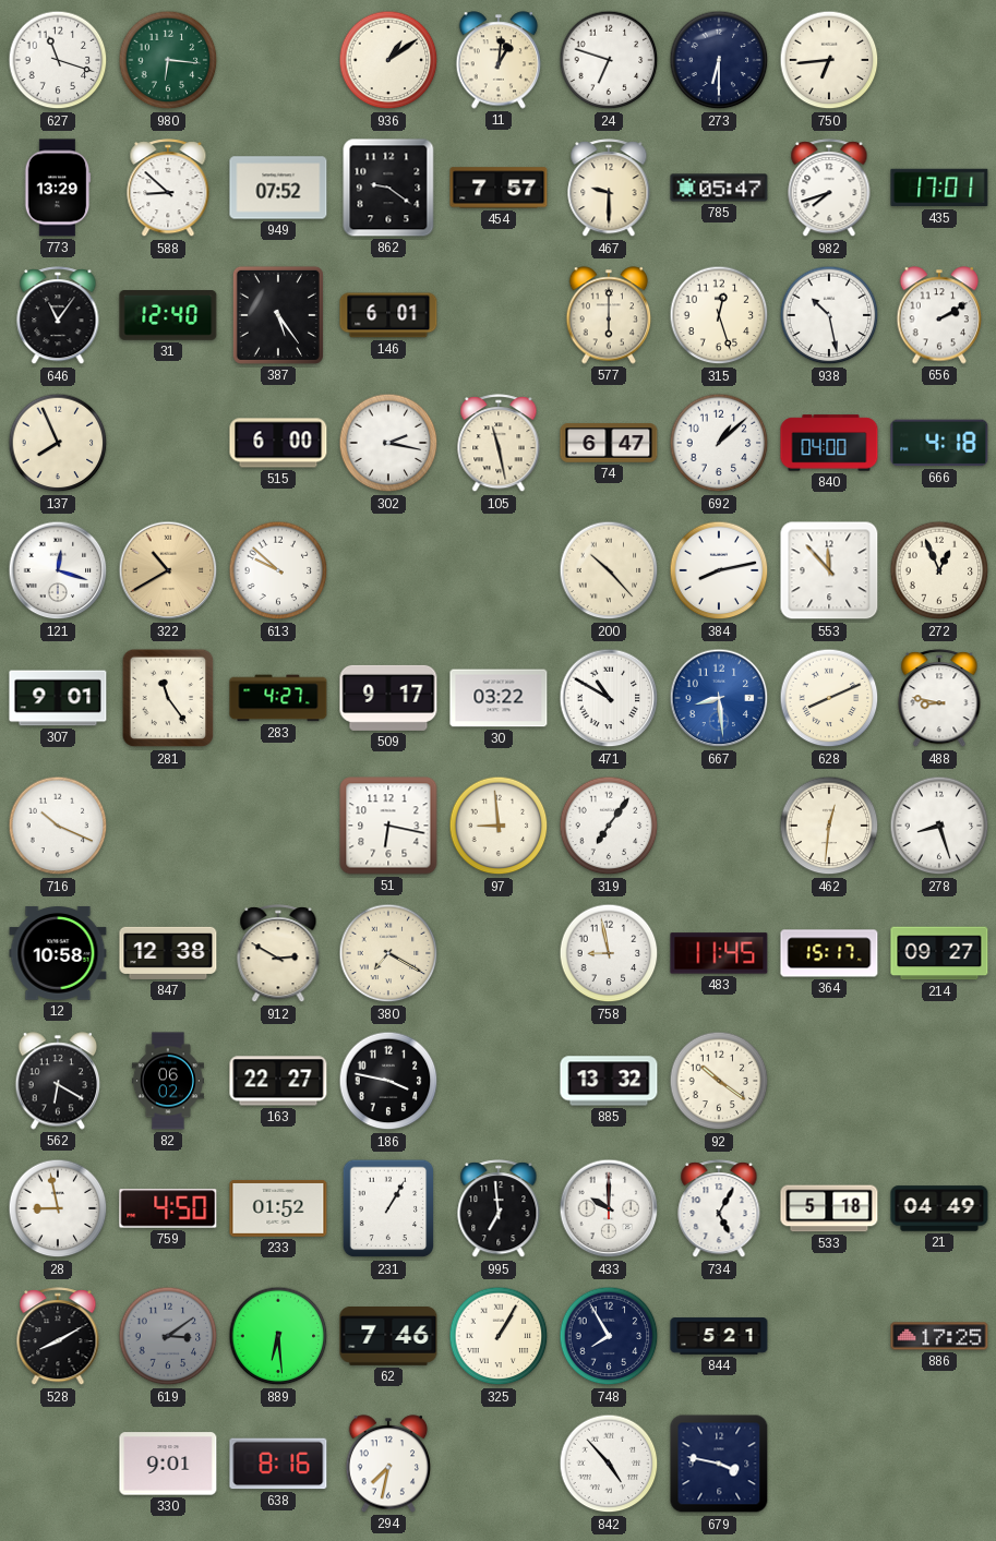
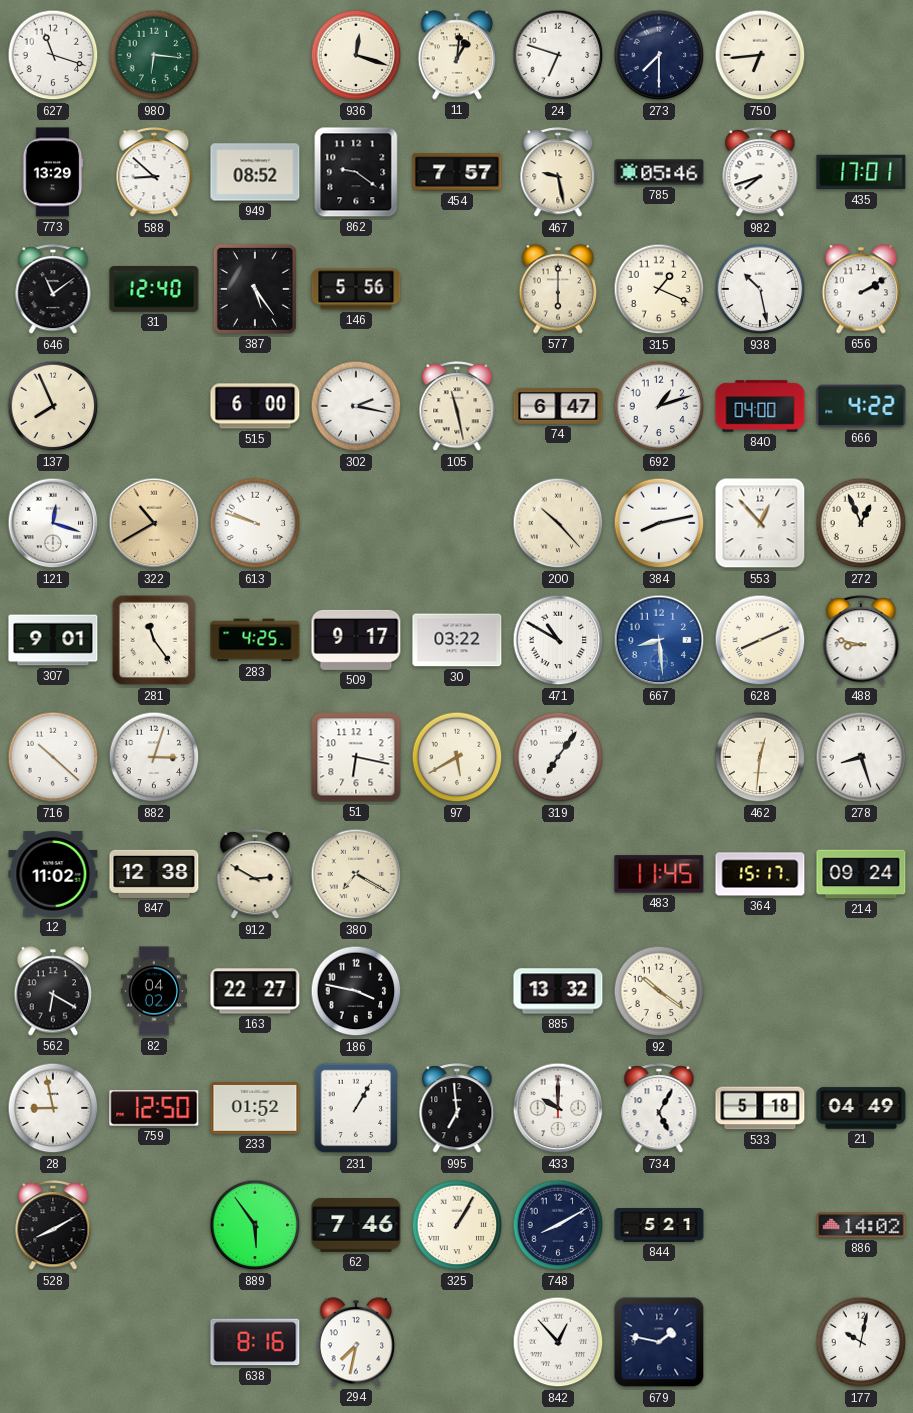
936: 1:09 -> 12:18
273: 6:30 -> 7:30
949: 07:52 -> 08:52
467: 9:30 -> 9:28
785: 05:47 -> 05:46
646: 11:06 -> 11:09
146: 6:01 -> 5:56
315: 12:27 -> 1:19
692: 1:08 -> 1:12
666: 4:18 -> 4:22
613: 9:52 -> 9:48
553: 11:53 -> 12:53
283: 4:27 -> 4:25
716: 10:19 -> 10:22
882: none -> 3:03
97: 8:59 -> 5:40
12: 10:58 -> 11:02
758: 8:58 -> none
214: 09:27 -> 09:24
82: 06:02 -> 04:02
759: 4:50 -> 12:50
619: 3:09 -> none
889: 6:29 -> 5:54
748: 7:55 -> 8:10
886: 17:25 -> 14:02
330: 9:01 -> none
842: 4:53 -> 12:53
679: 3:47 -> 1:47
177: none -> 10:02
